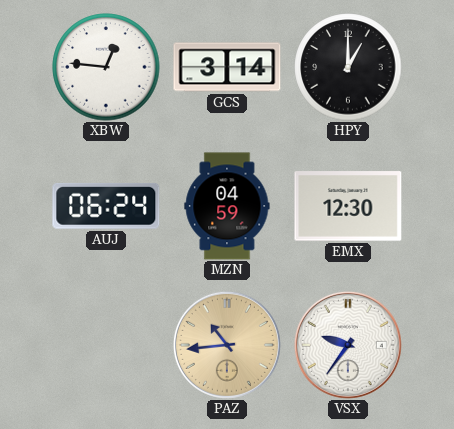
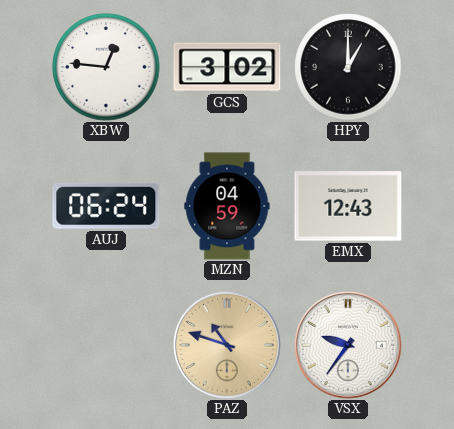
GCS: 3:14 -> 3:02
EMX: 12:30 -> 12:43
PAZ: 10:44 -> 10:48
